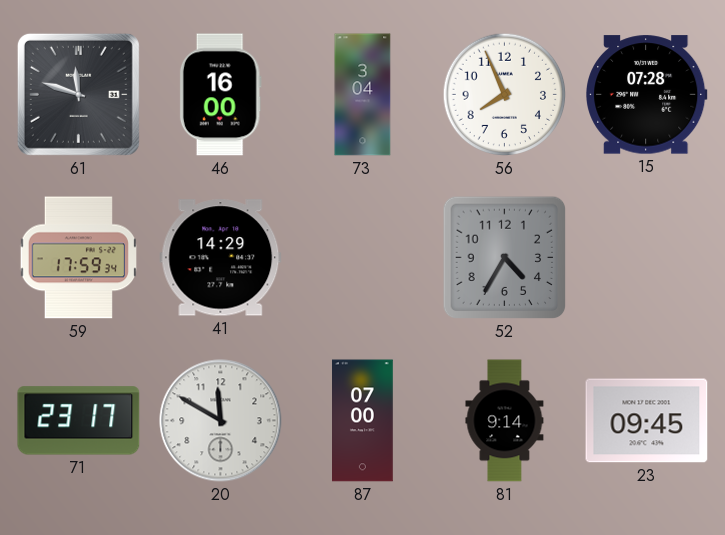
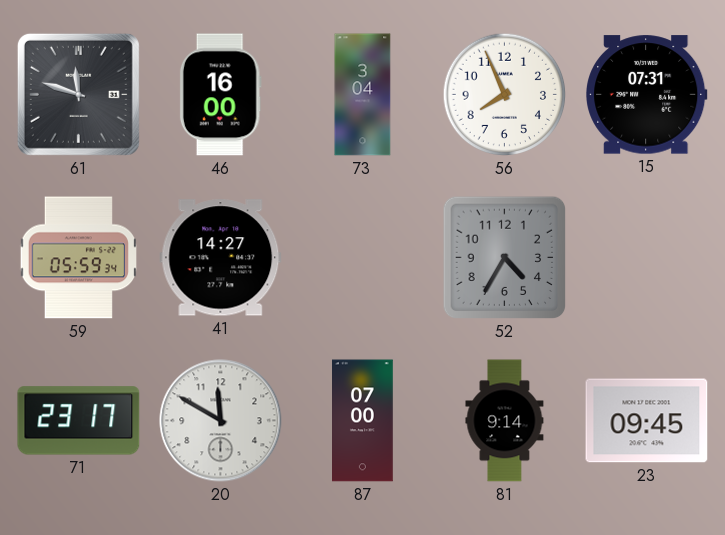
15: 07:28 -> 07:31
59: 17:59 -> 05:59
41: 14:29 -> 14:27
